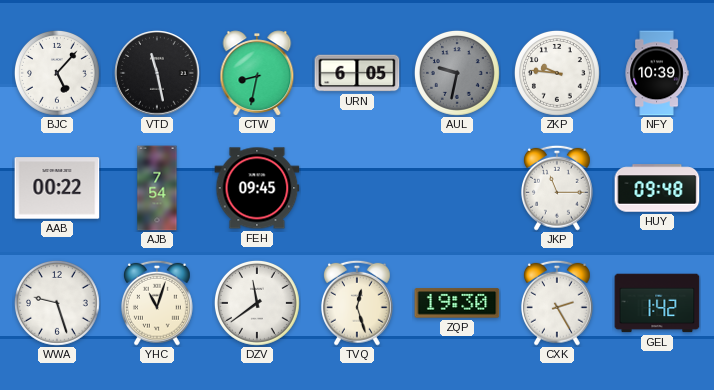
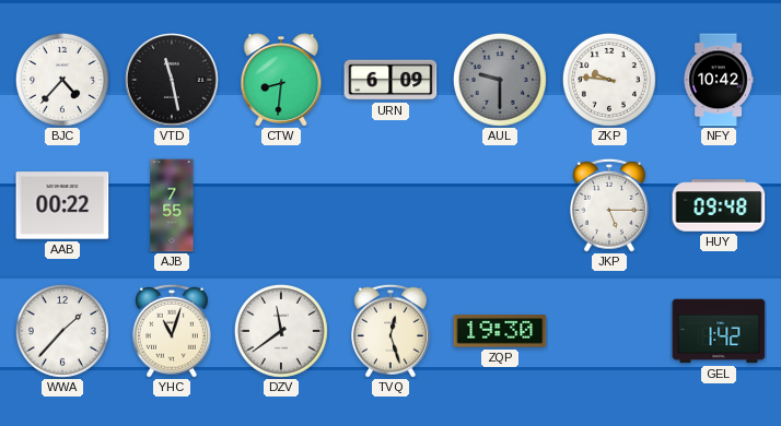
BJC: 5:07 -> 4:37
CTW: 8:32 -> 8:31
URN: 6:05 -> 6:09
AUL: 9:32 -> 9:30
NFY: 10:39 -> 10:42
AJB: 7:54 -> 7:55
FEH: 09:45 -> none
JKP: 11:15 -> 5:15
WWA: 9:27 -> 1:37
CXK: 2:25 -> none
